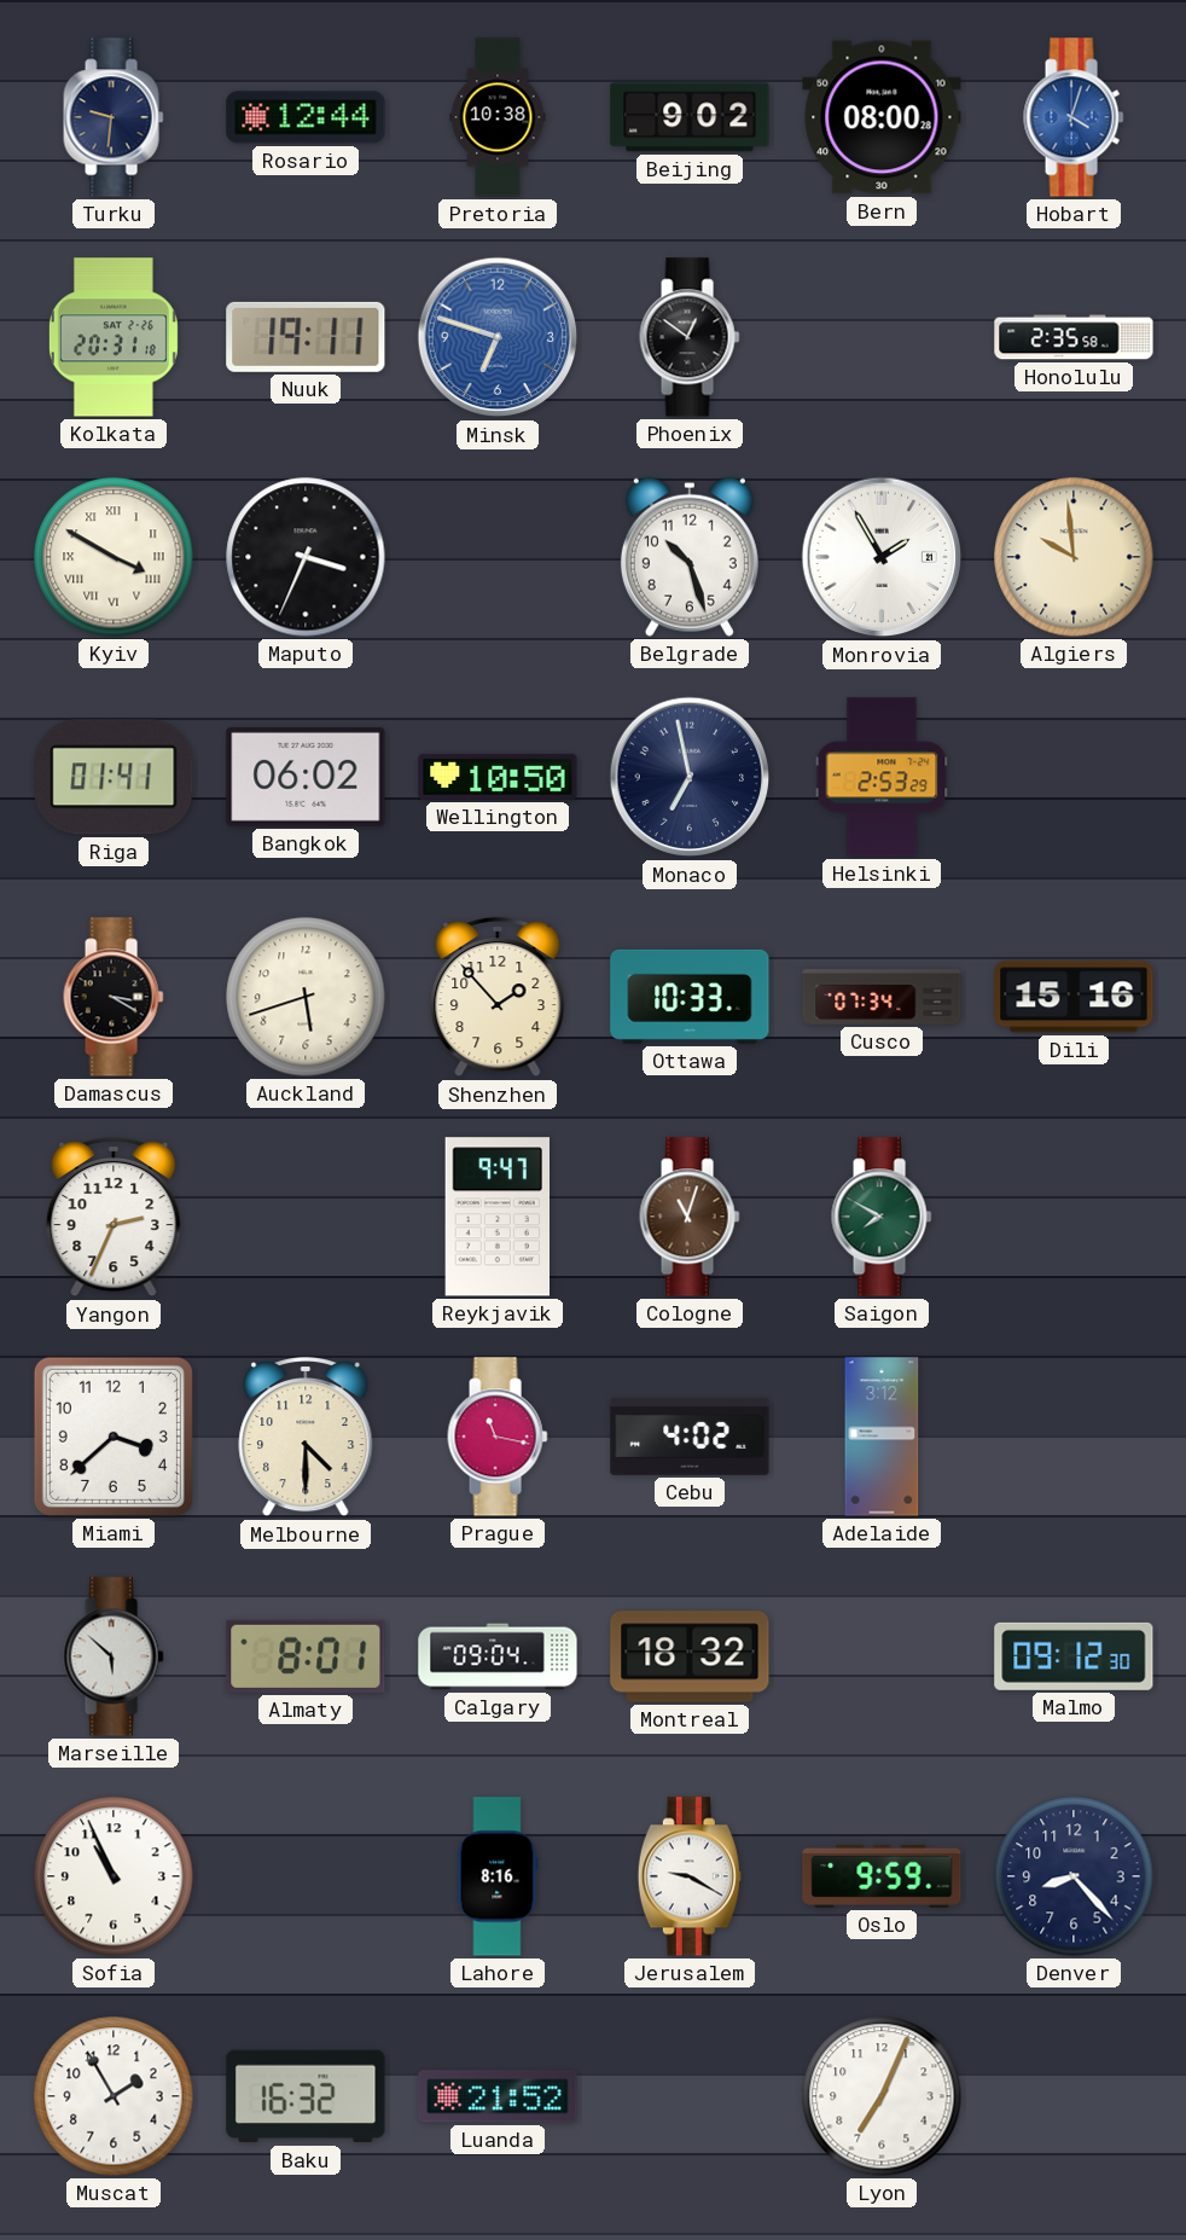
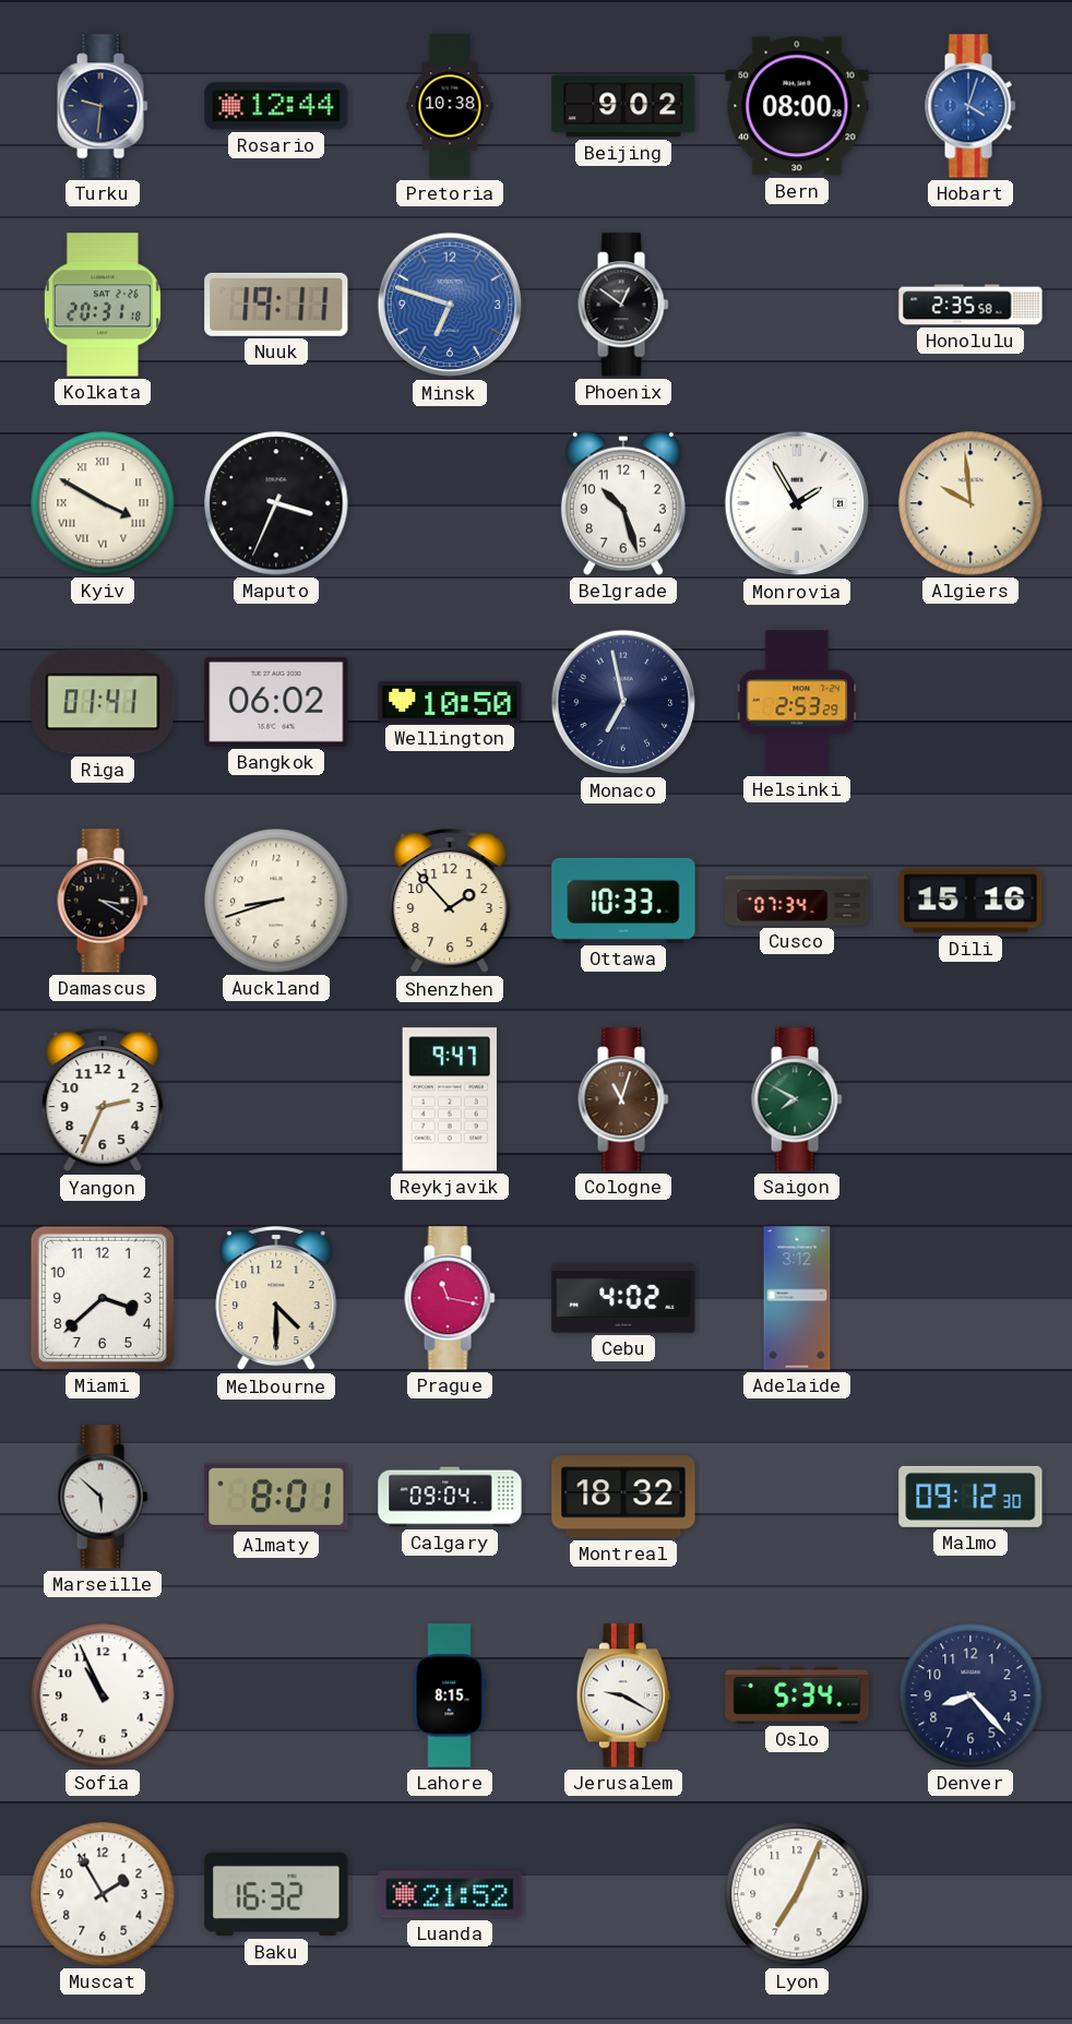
Auckland: 5:42 -> 8:42
Lahore: 8:16 -> 8:15
Oslo: 9:59 -> 5:34
